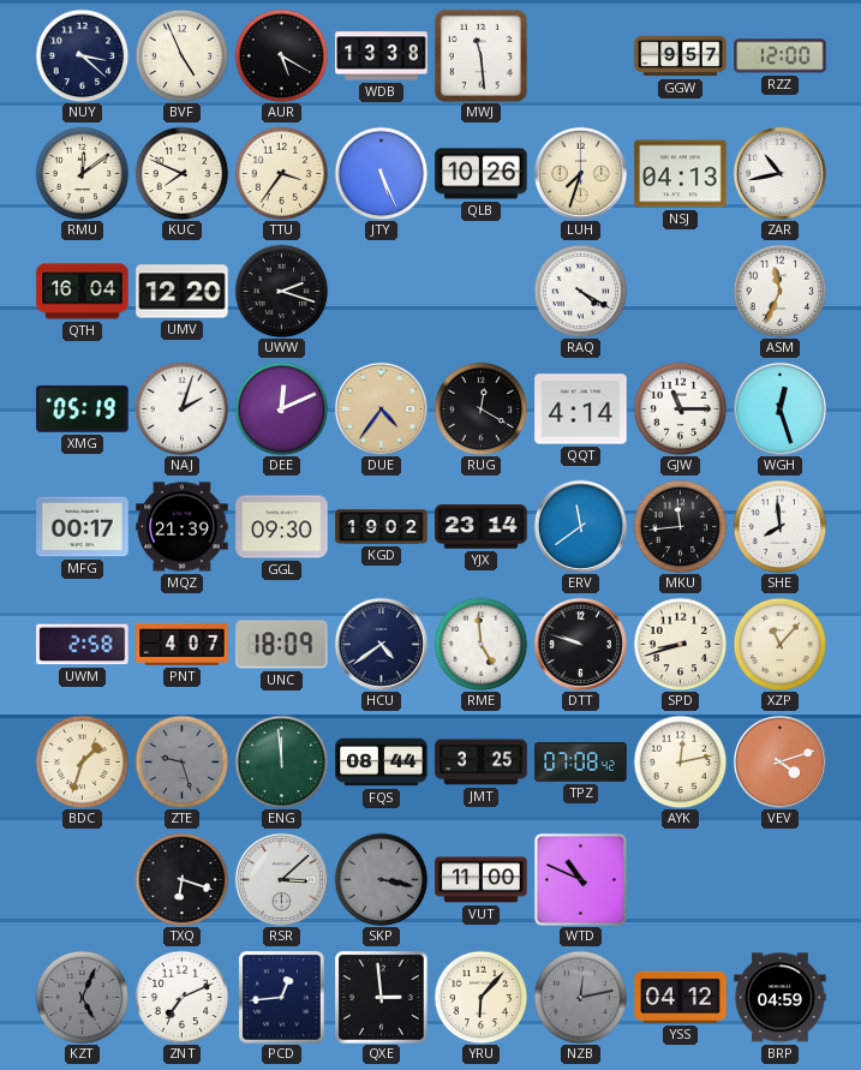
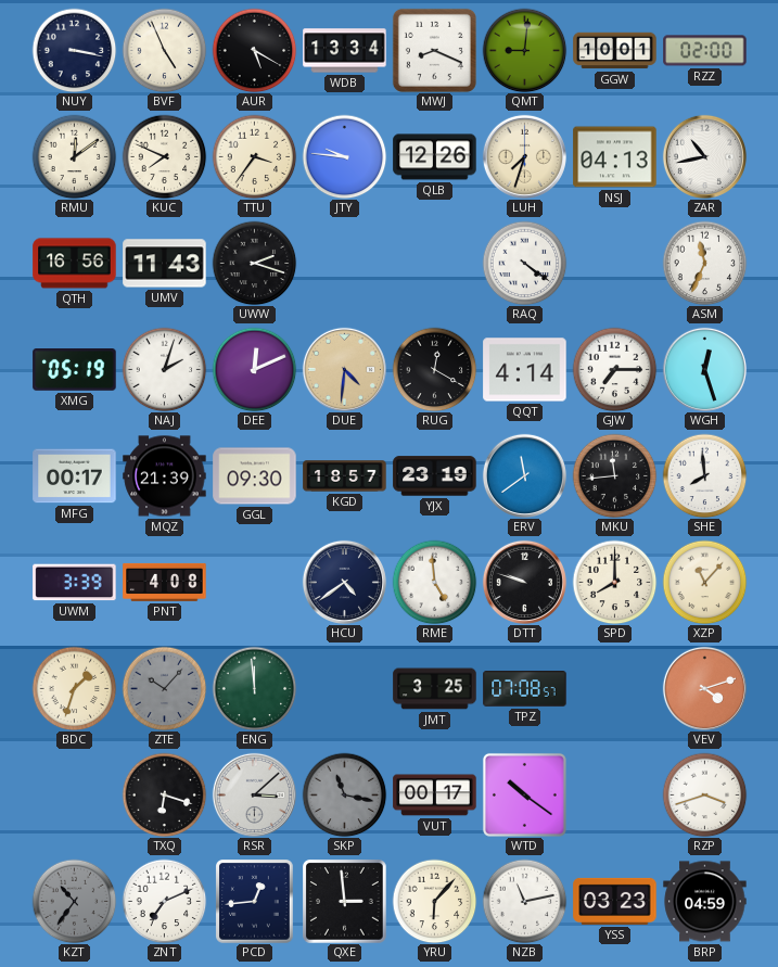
NUY: 3:22 -> 3:17
WDB: 13:38 -> 13:34
MWJ: 11:29 -> 8:19
QMT: none -> 9:01
GGW: 9:57 -> 10:01
RZZ: 12:00 -> 02:00
JTY: 5:26 -> 9:46
QLB: 10:26 -> 12:26
QTH: 16:04 -> 16:56
UMV: 12:20 -> 11:43
RAQ: 4:20 -> 4:21
DUE: 4:36 -> 4:31
GJW: 11:15 -> 7:15
KGD: 19:02 -> 18:57
YJX: 23:14 -> 23:19
UWM: 2:58 -> 3:39
PNT: 4:07 -> 4:08
UNC: 18:09 -> none
SPD: 8:42 -> 8:00
ZTE: 9:27 -> 10:07
FQS: 08:44 -> none
TPZ: 07:08:42 -> 07:08:57
AYK: 12:13 -> none
SKP: 3:17 -> 11:17
VUT: 11:00 -> 00:17
WTD: 10:49 -> 10:21
RZP: none -> 3:42
KZT: 5:04 -> 10:36
NZB: 12:13 -> 11:13
NZB dial: grey -> white
YSS: 04:12 -> 03:23
